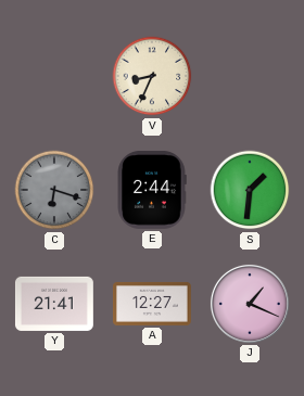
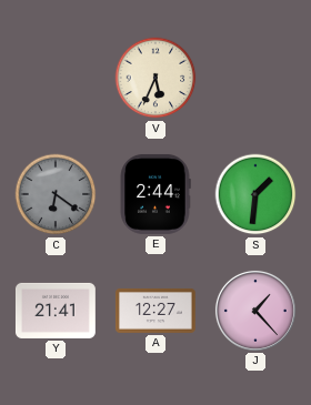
V: 8:34 -> 5:34
C: 6:18 -> 6:21
J: 1:19 -> 1:23
